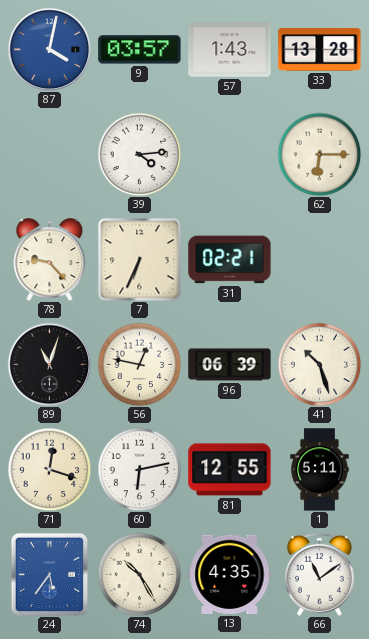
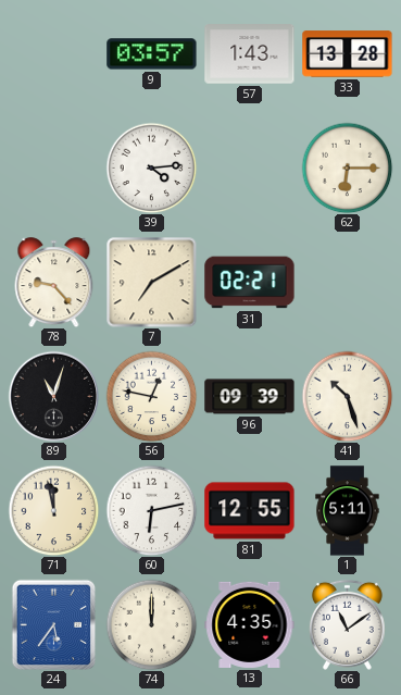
87: 4:02 -> none
7: 6:34 -> 7:10
96: 06:39 -> 09:39
71: 12:18 -> 11:58
74: 10:25 -> 12:00
